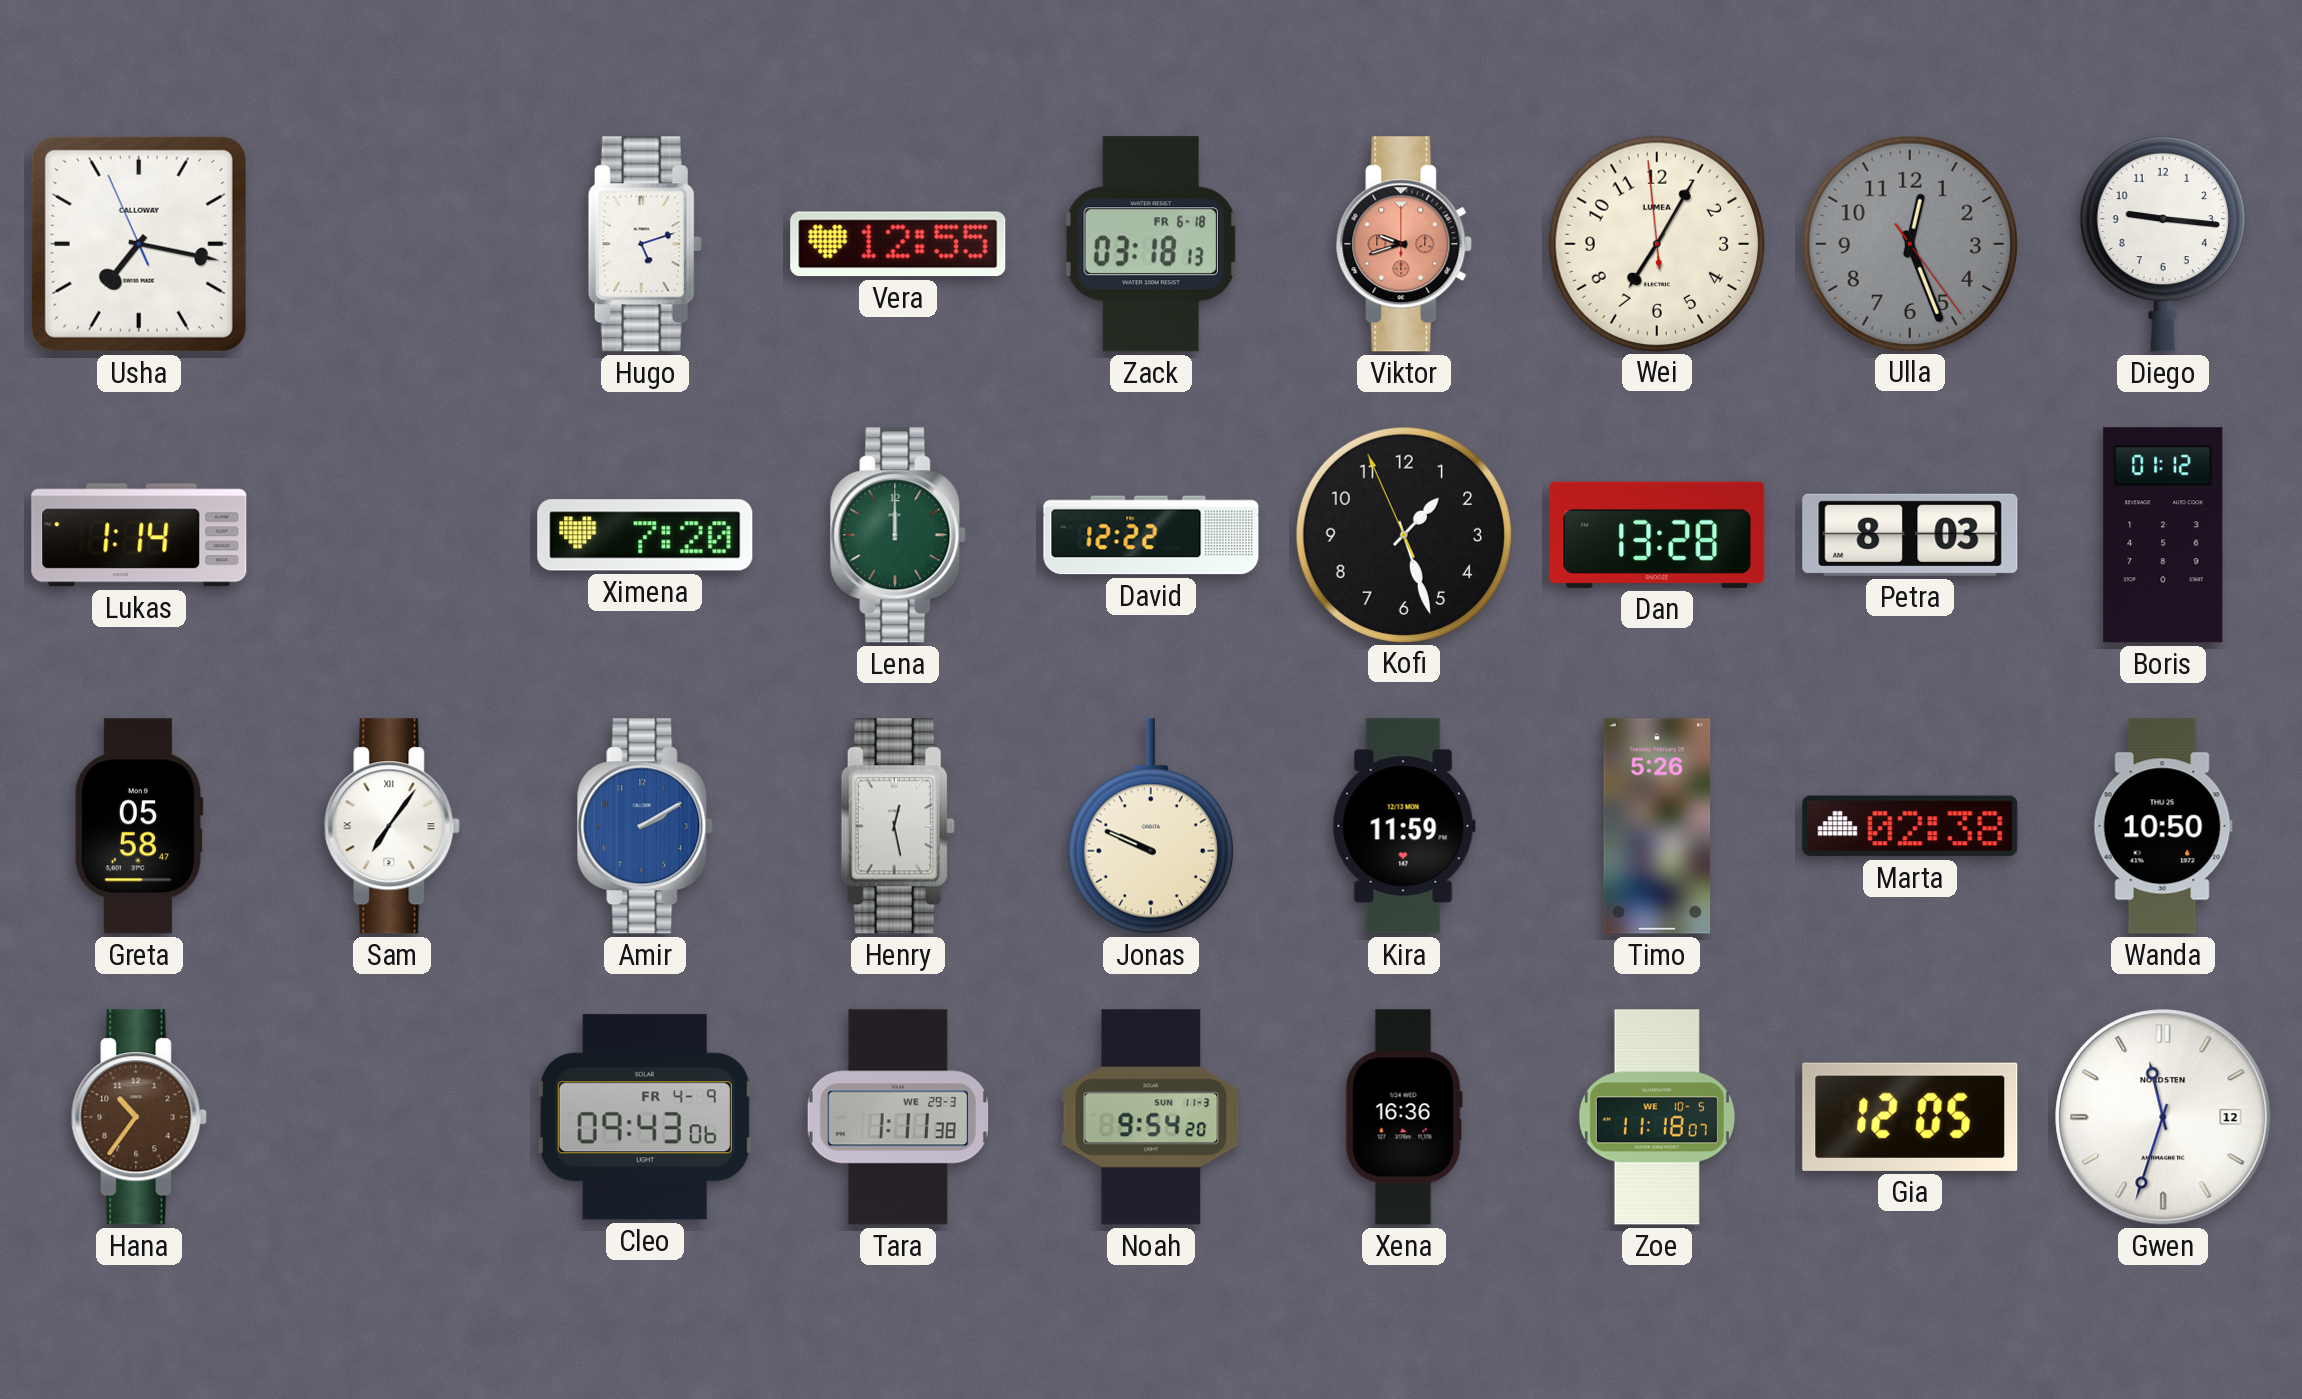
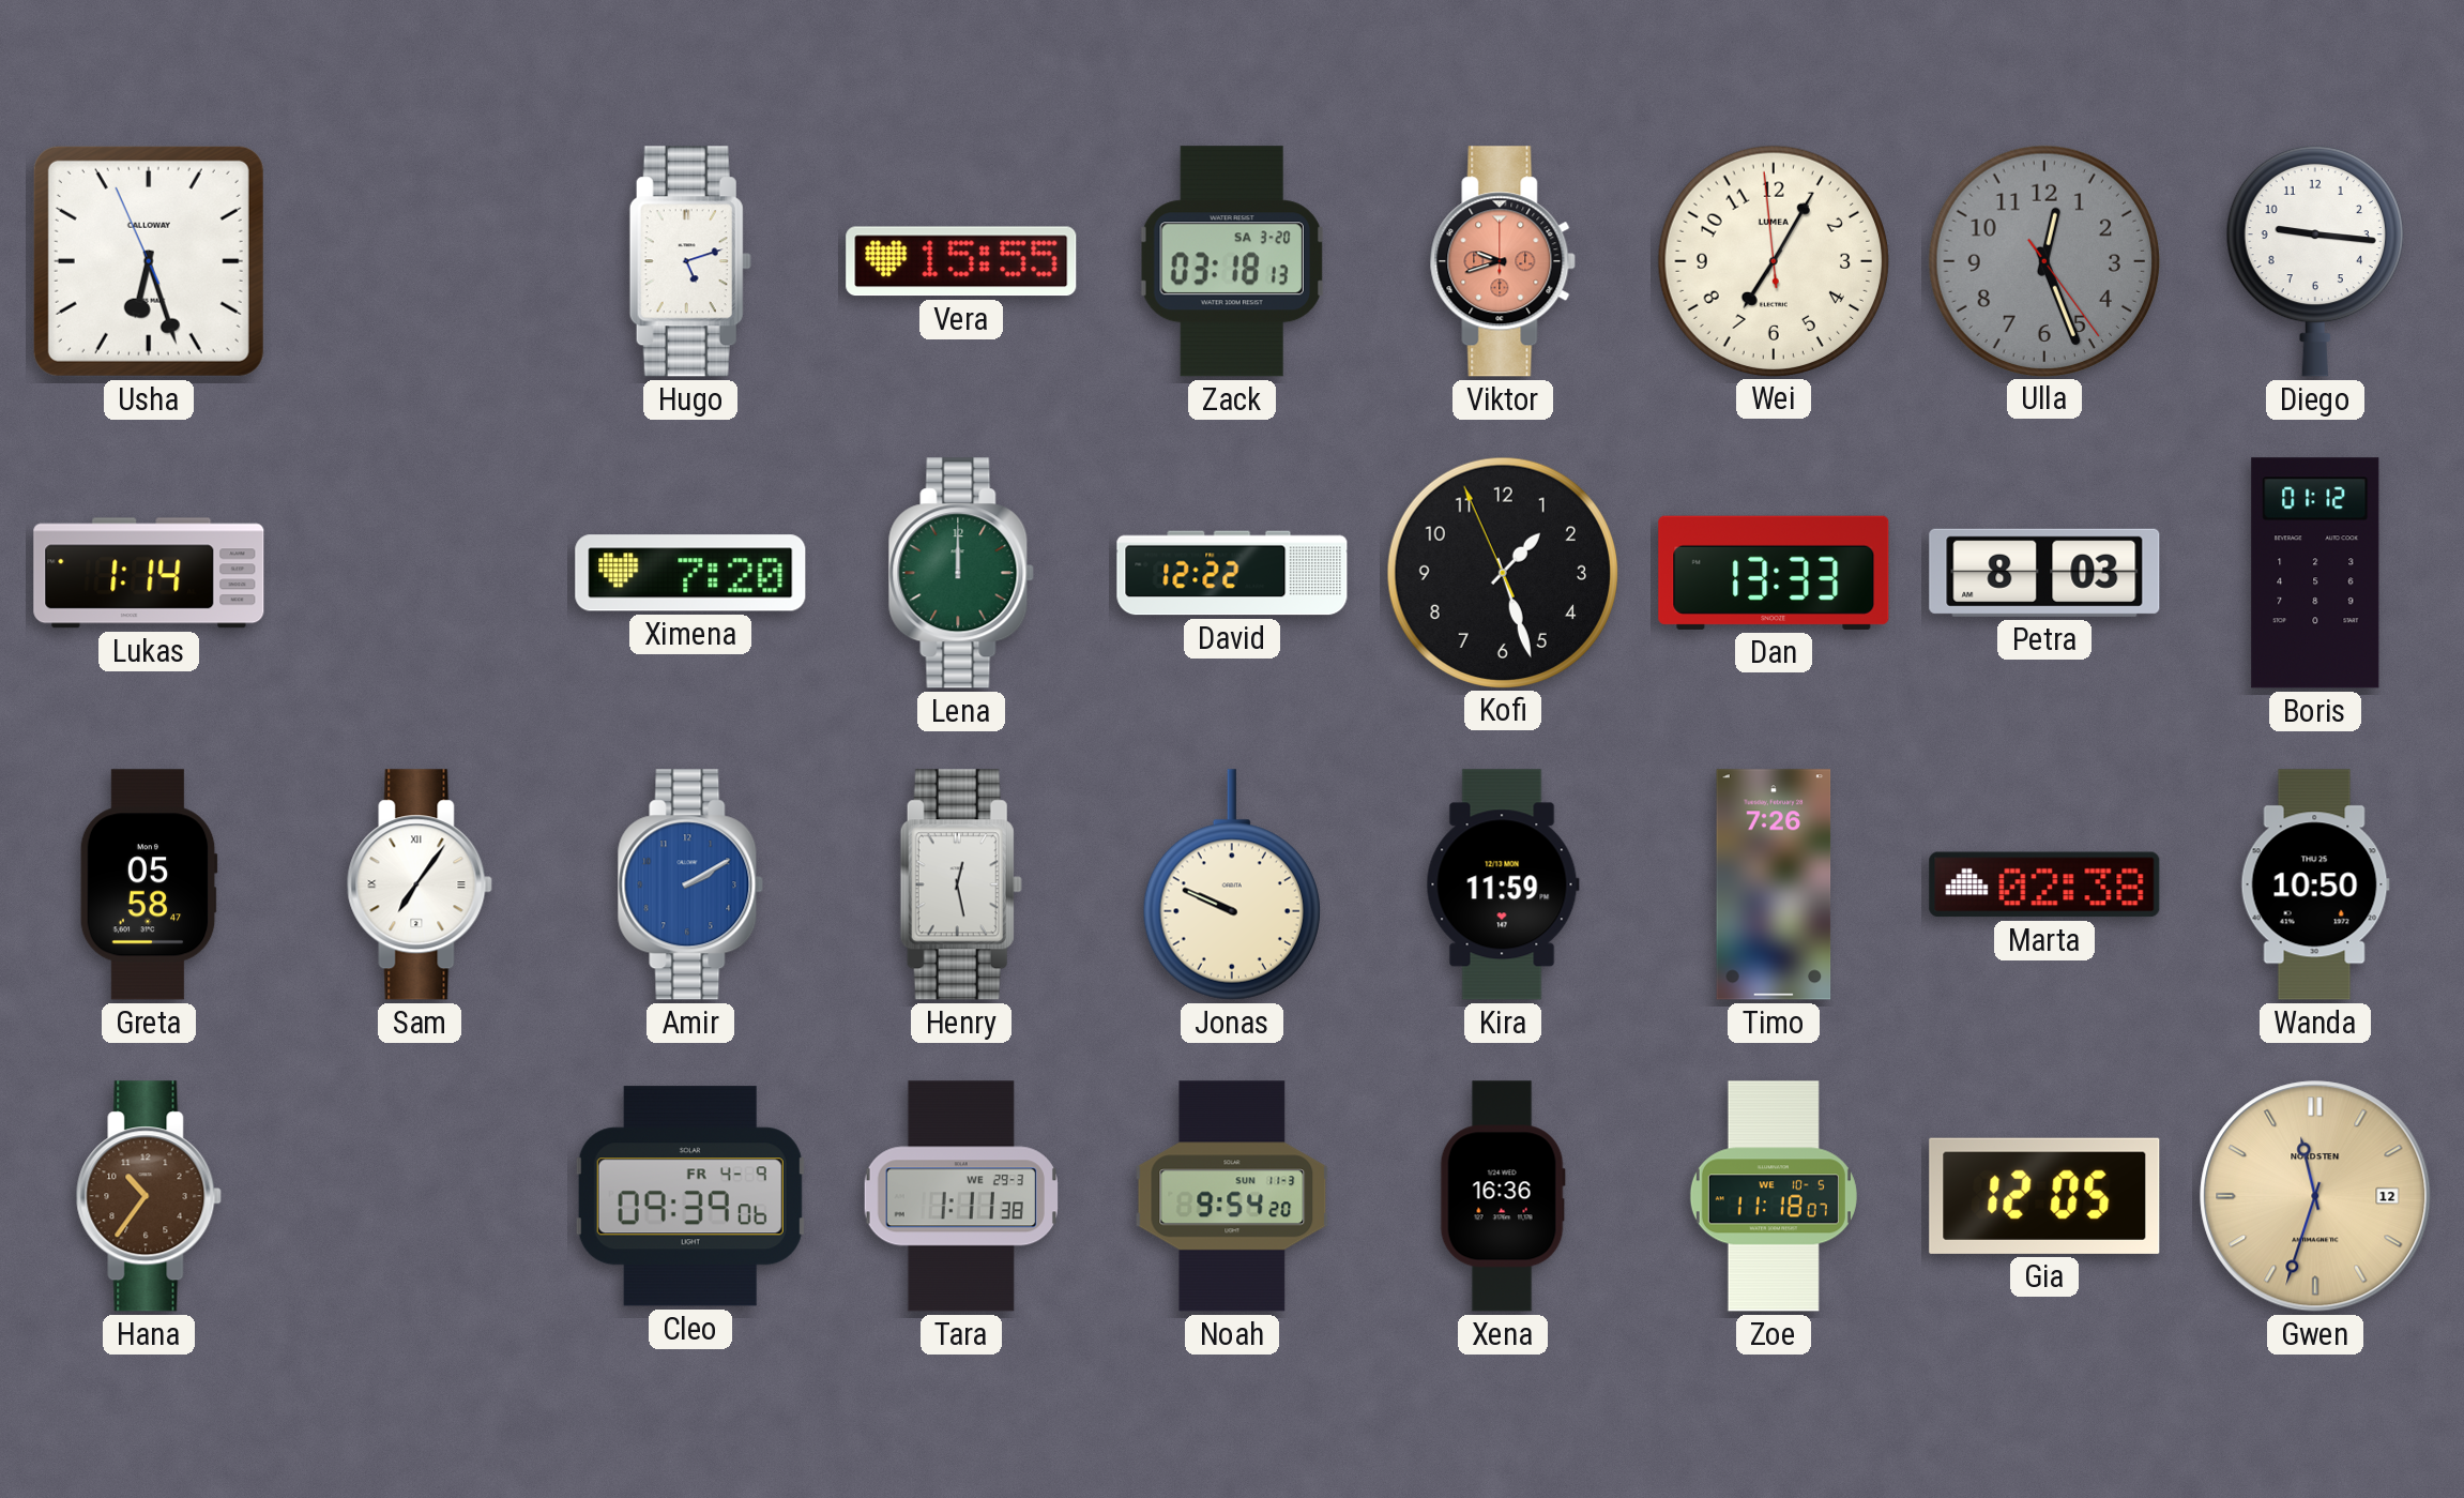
Usha: 7:16 -> 6:26
Vera: 12:55 -> 15:55
Zack date: FR 6-18 -> SA 3-20
Dan: 13:28 -> 13:33
Timo: 5:26 -> 7:26
Cleo: 09:43 -> 09:39
Gwen dial: white -> champagne
